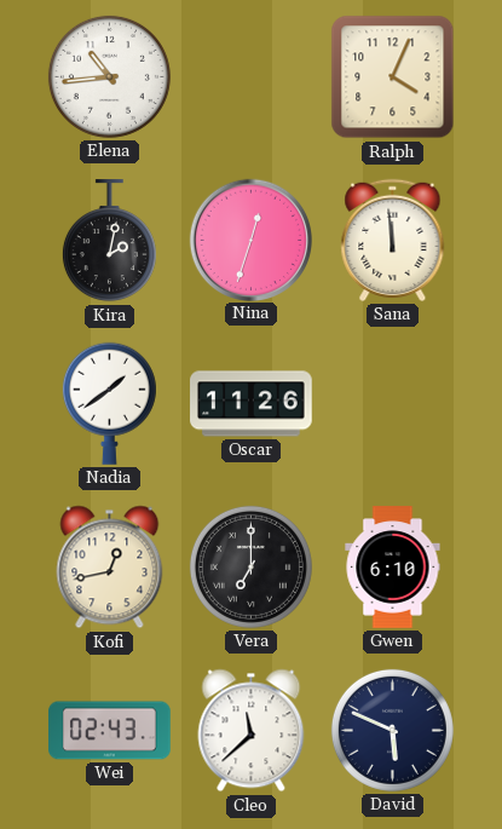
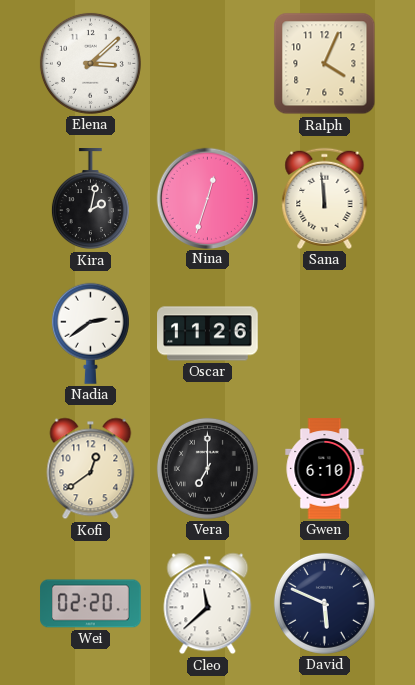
Elena: 10:44 -> 3:08
Nadia: 1:39 -> 2:39
Kofi: 12:43 -> 12:39
Wei: 02:43 -> 02:20
